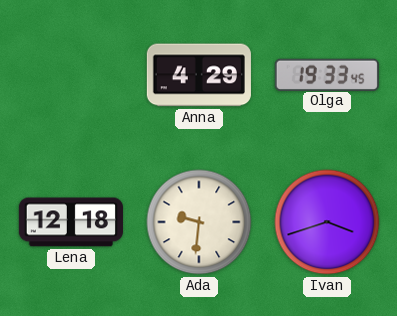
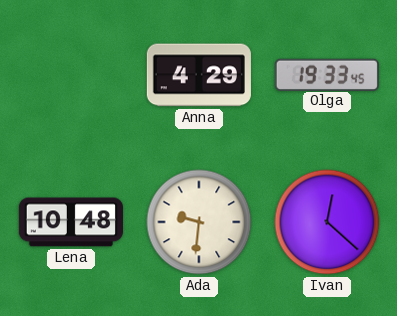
Lena: 12:18 -> 10:48
Ivan: 3:42 -> 12:22
